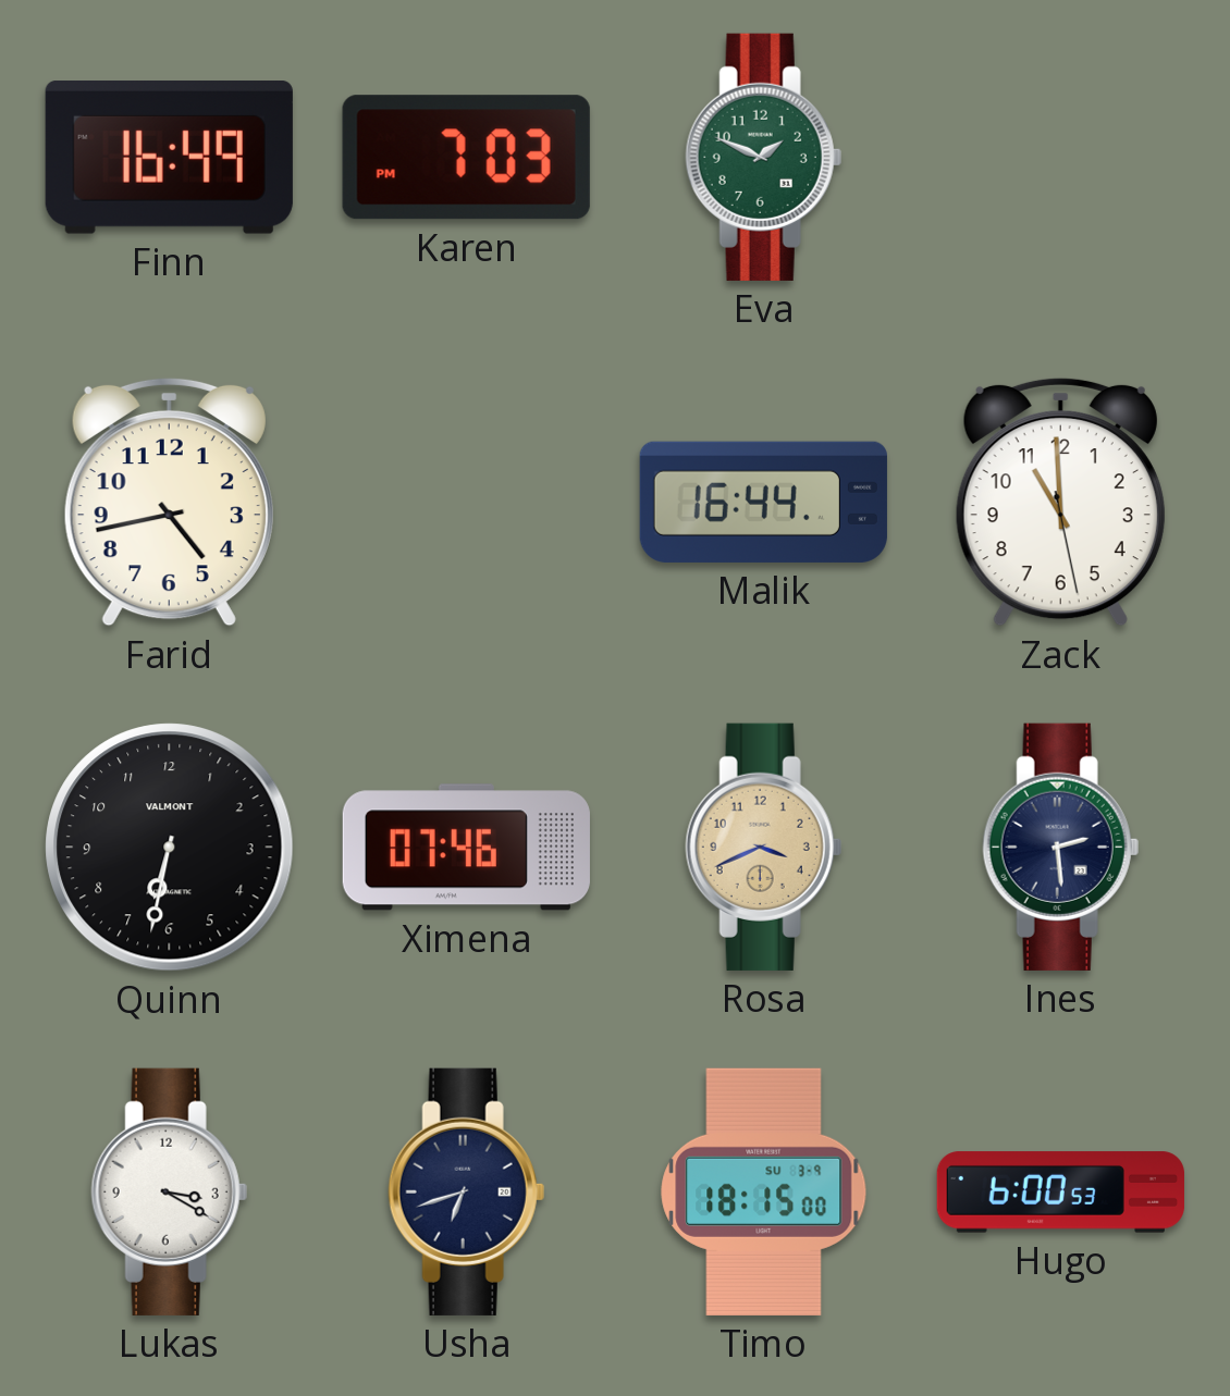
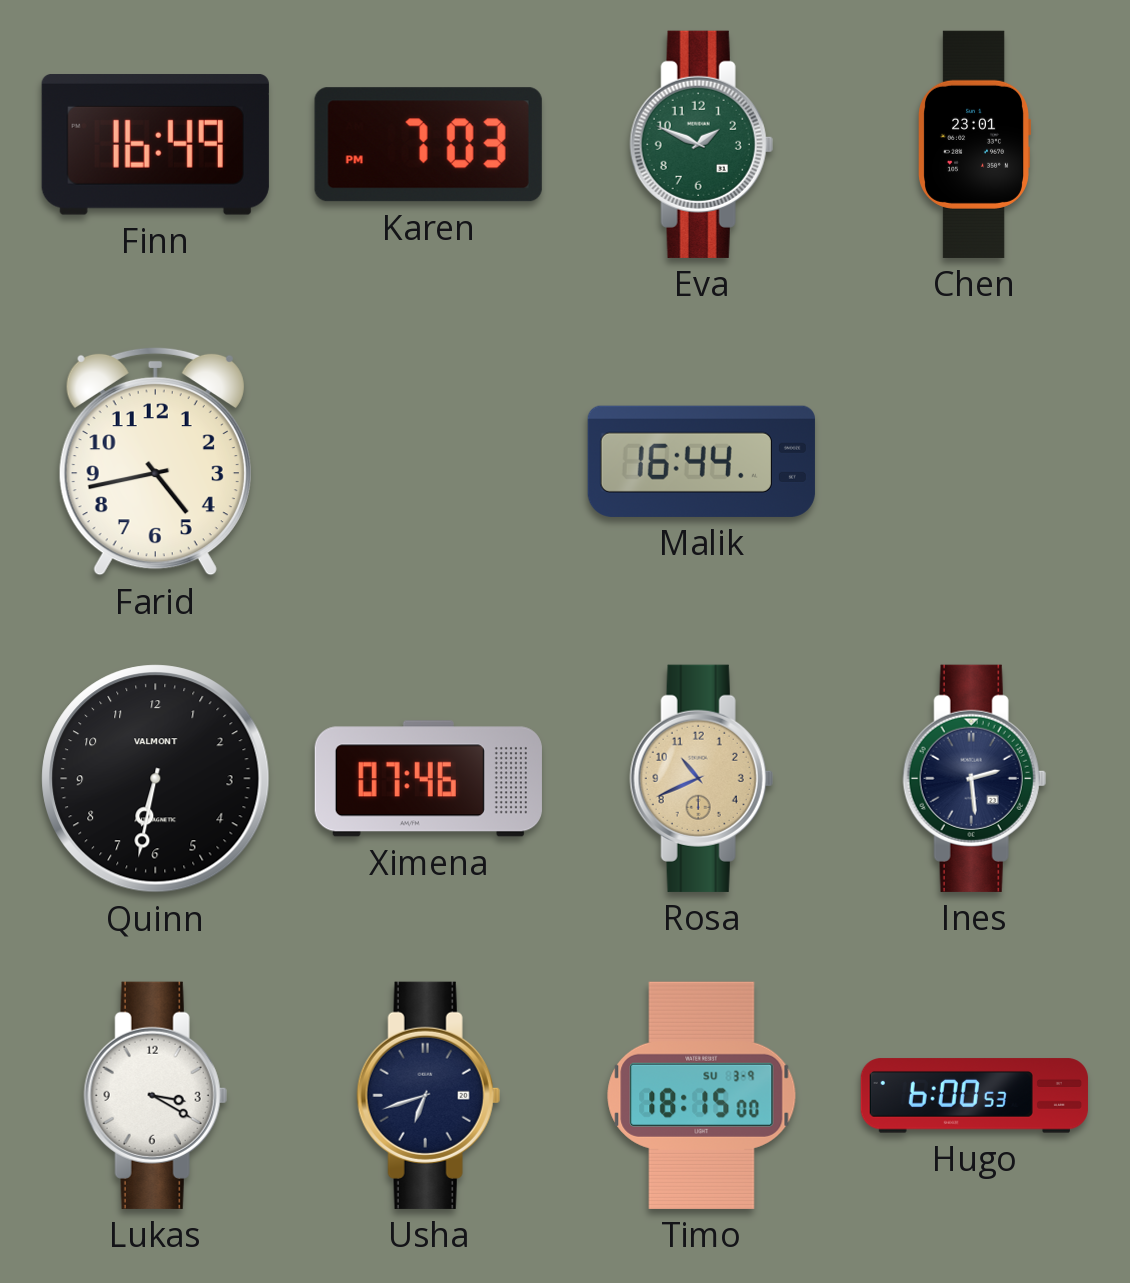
Chen: none -> 23:01
Zack: 10:59 -> none
Rosa: 3:41 -> 10:41
